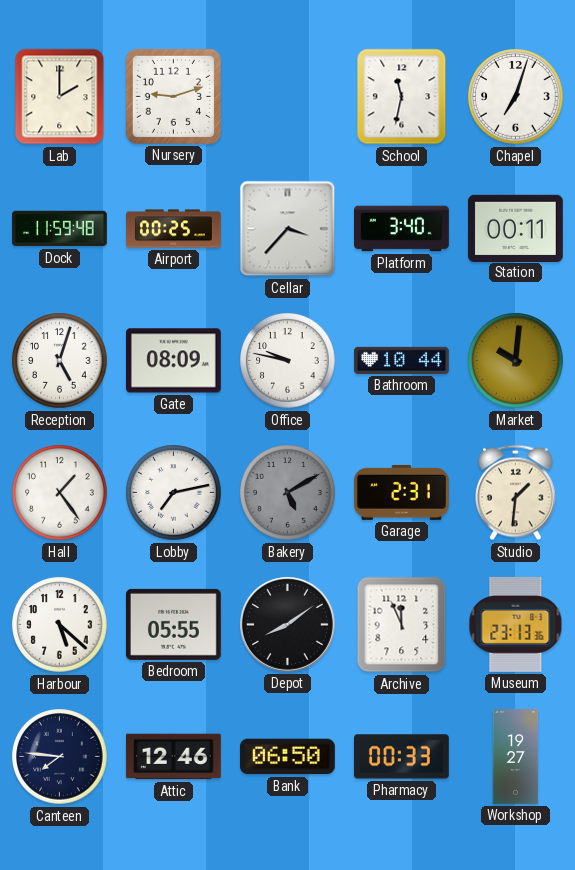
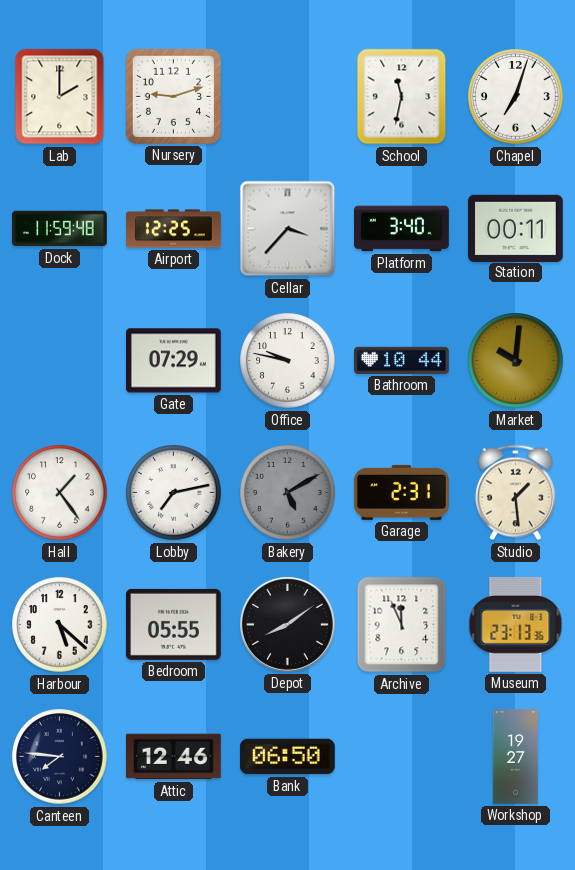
Airport: 00:25 -> 12:25
Reception: 5:03 -> none
Gate: 08:09 -> 07:29
Studio: 1:31 -> 1:29
Pharmacy: 00:33 -> none
